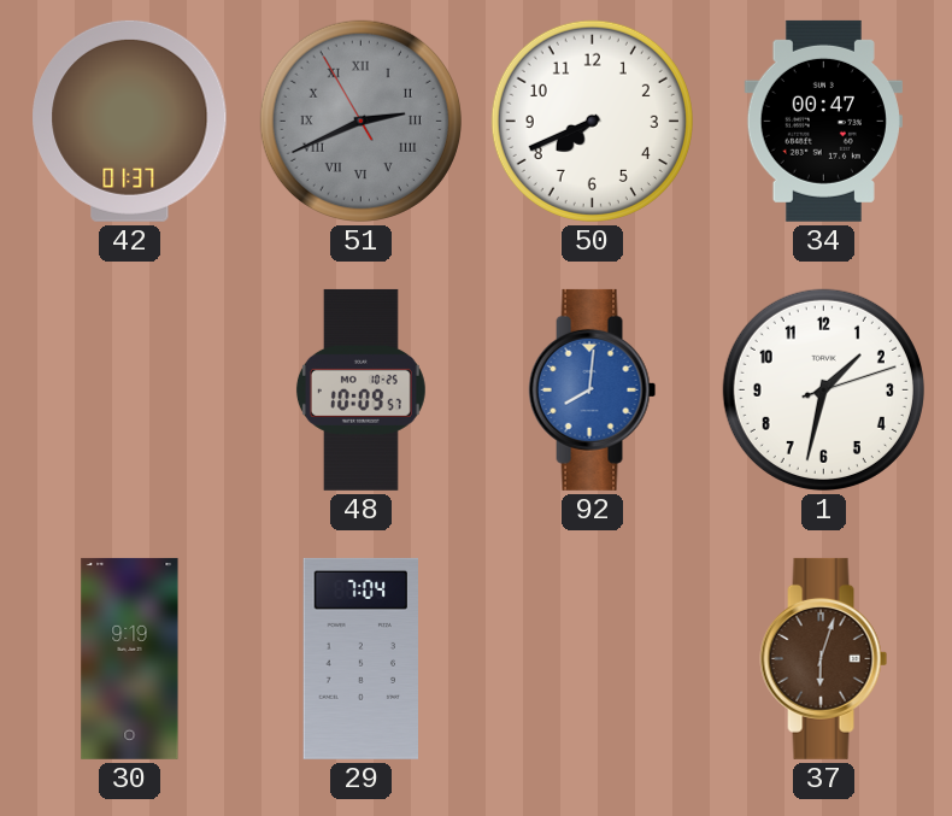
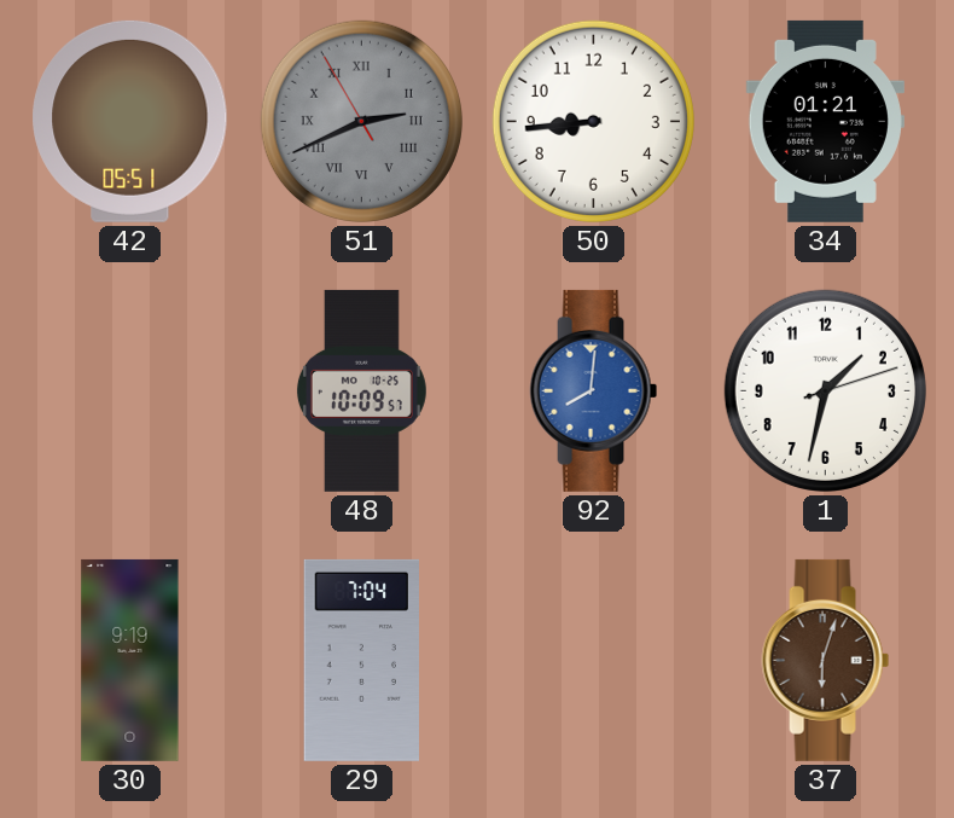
42: 01:37 -> 05:51
50: 7:41 -> 8:44
34: 00:47 -> 01:21
